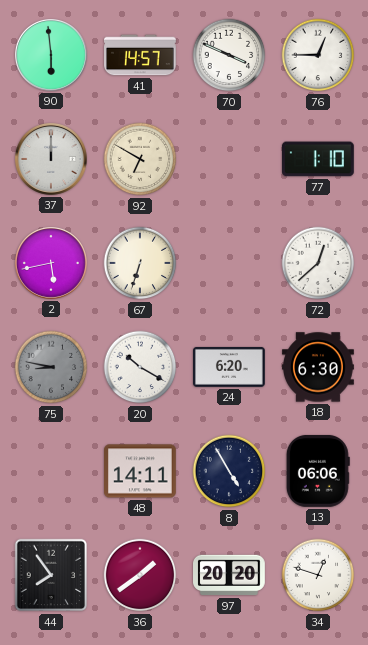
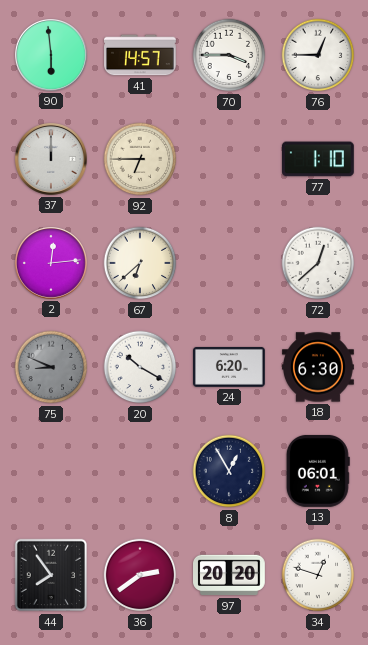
70: 3:49 -> 3:45
92: 6:50 -> 6:45
2: 5:43 -> 12:14
67: 6:33 -> 6:38
75: 8:47 -> 8:49
48: 14:11 -> none
8: 4:55 -> 12:55
13: 06:06 -> 06:01
36: 1:39 -> 2:39
